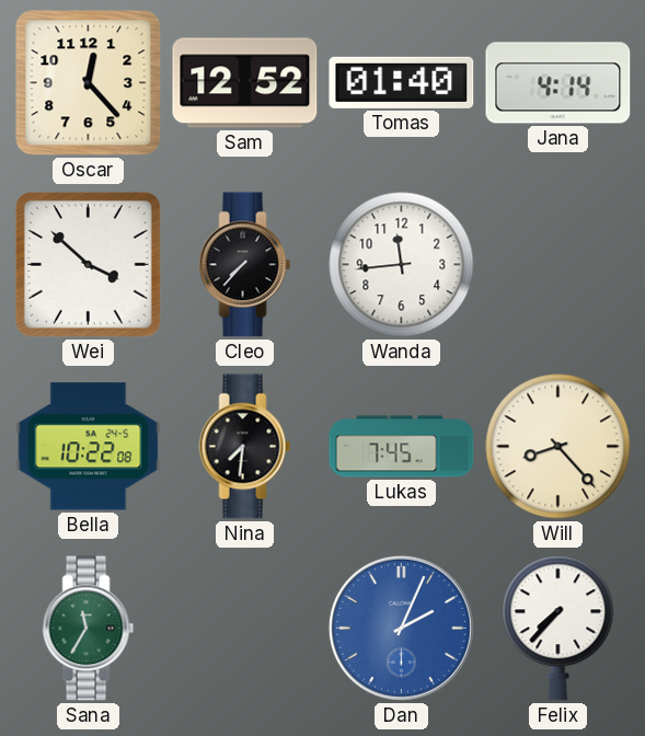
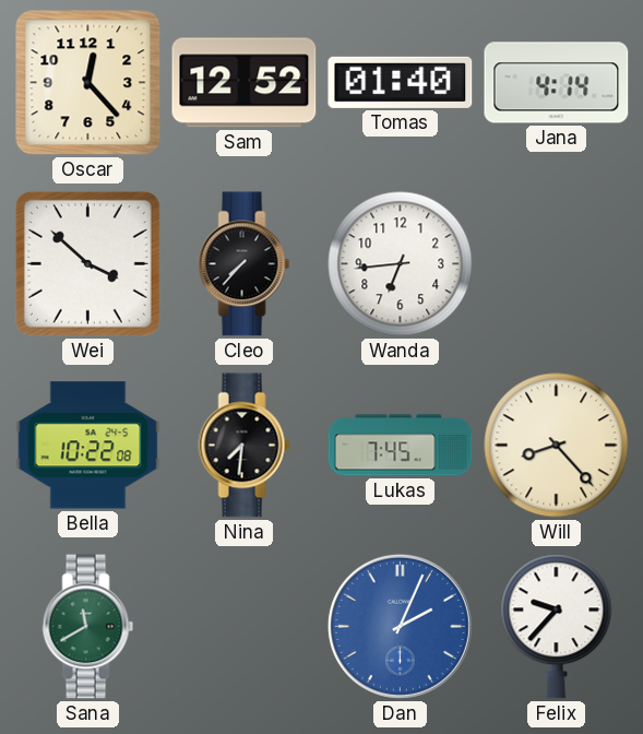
Wanda: 11:44 -> 6:44
Sana: 11:35 -> 11:40
Felix: 7:37 -> 9:37
